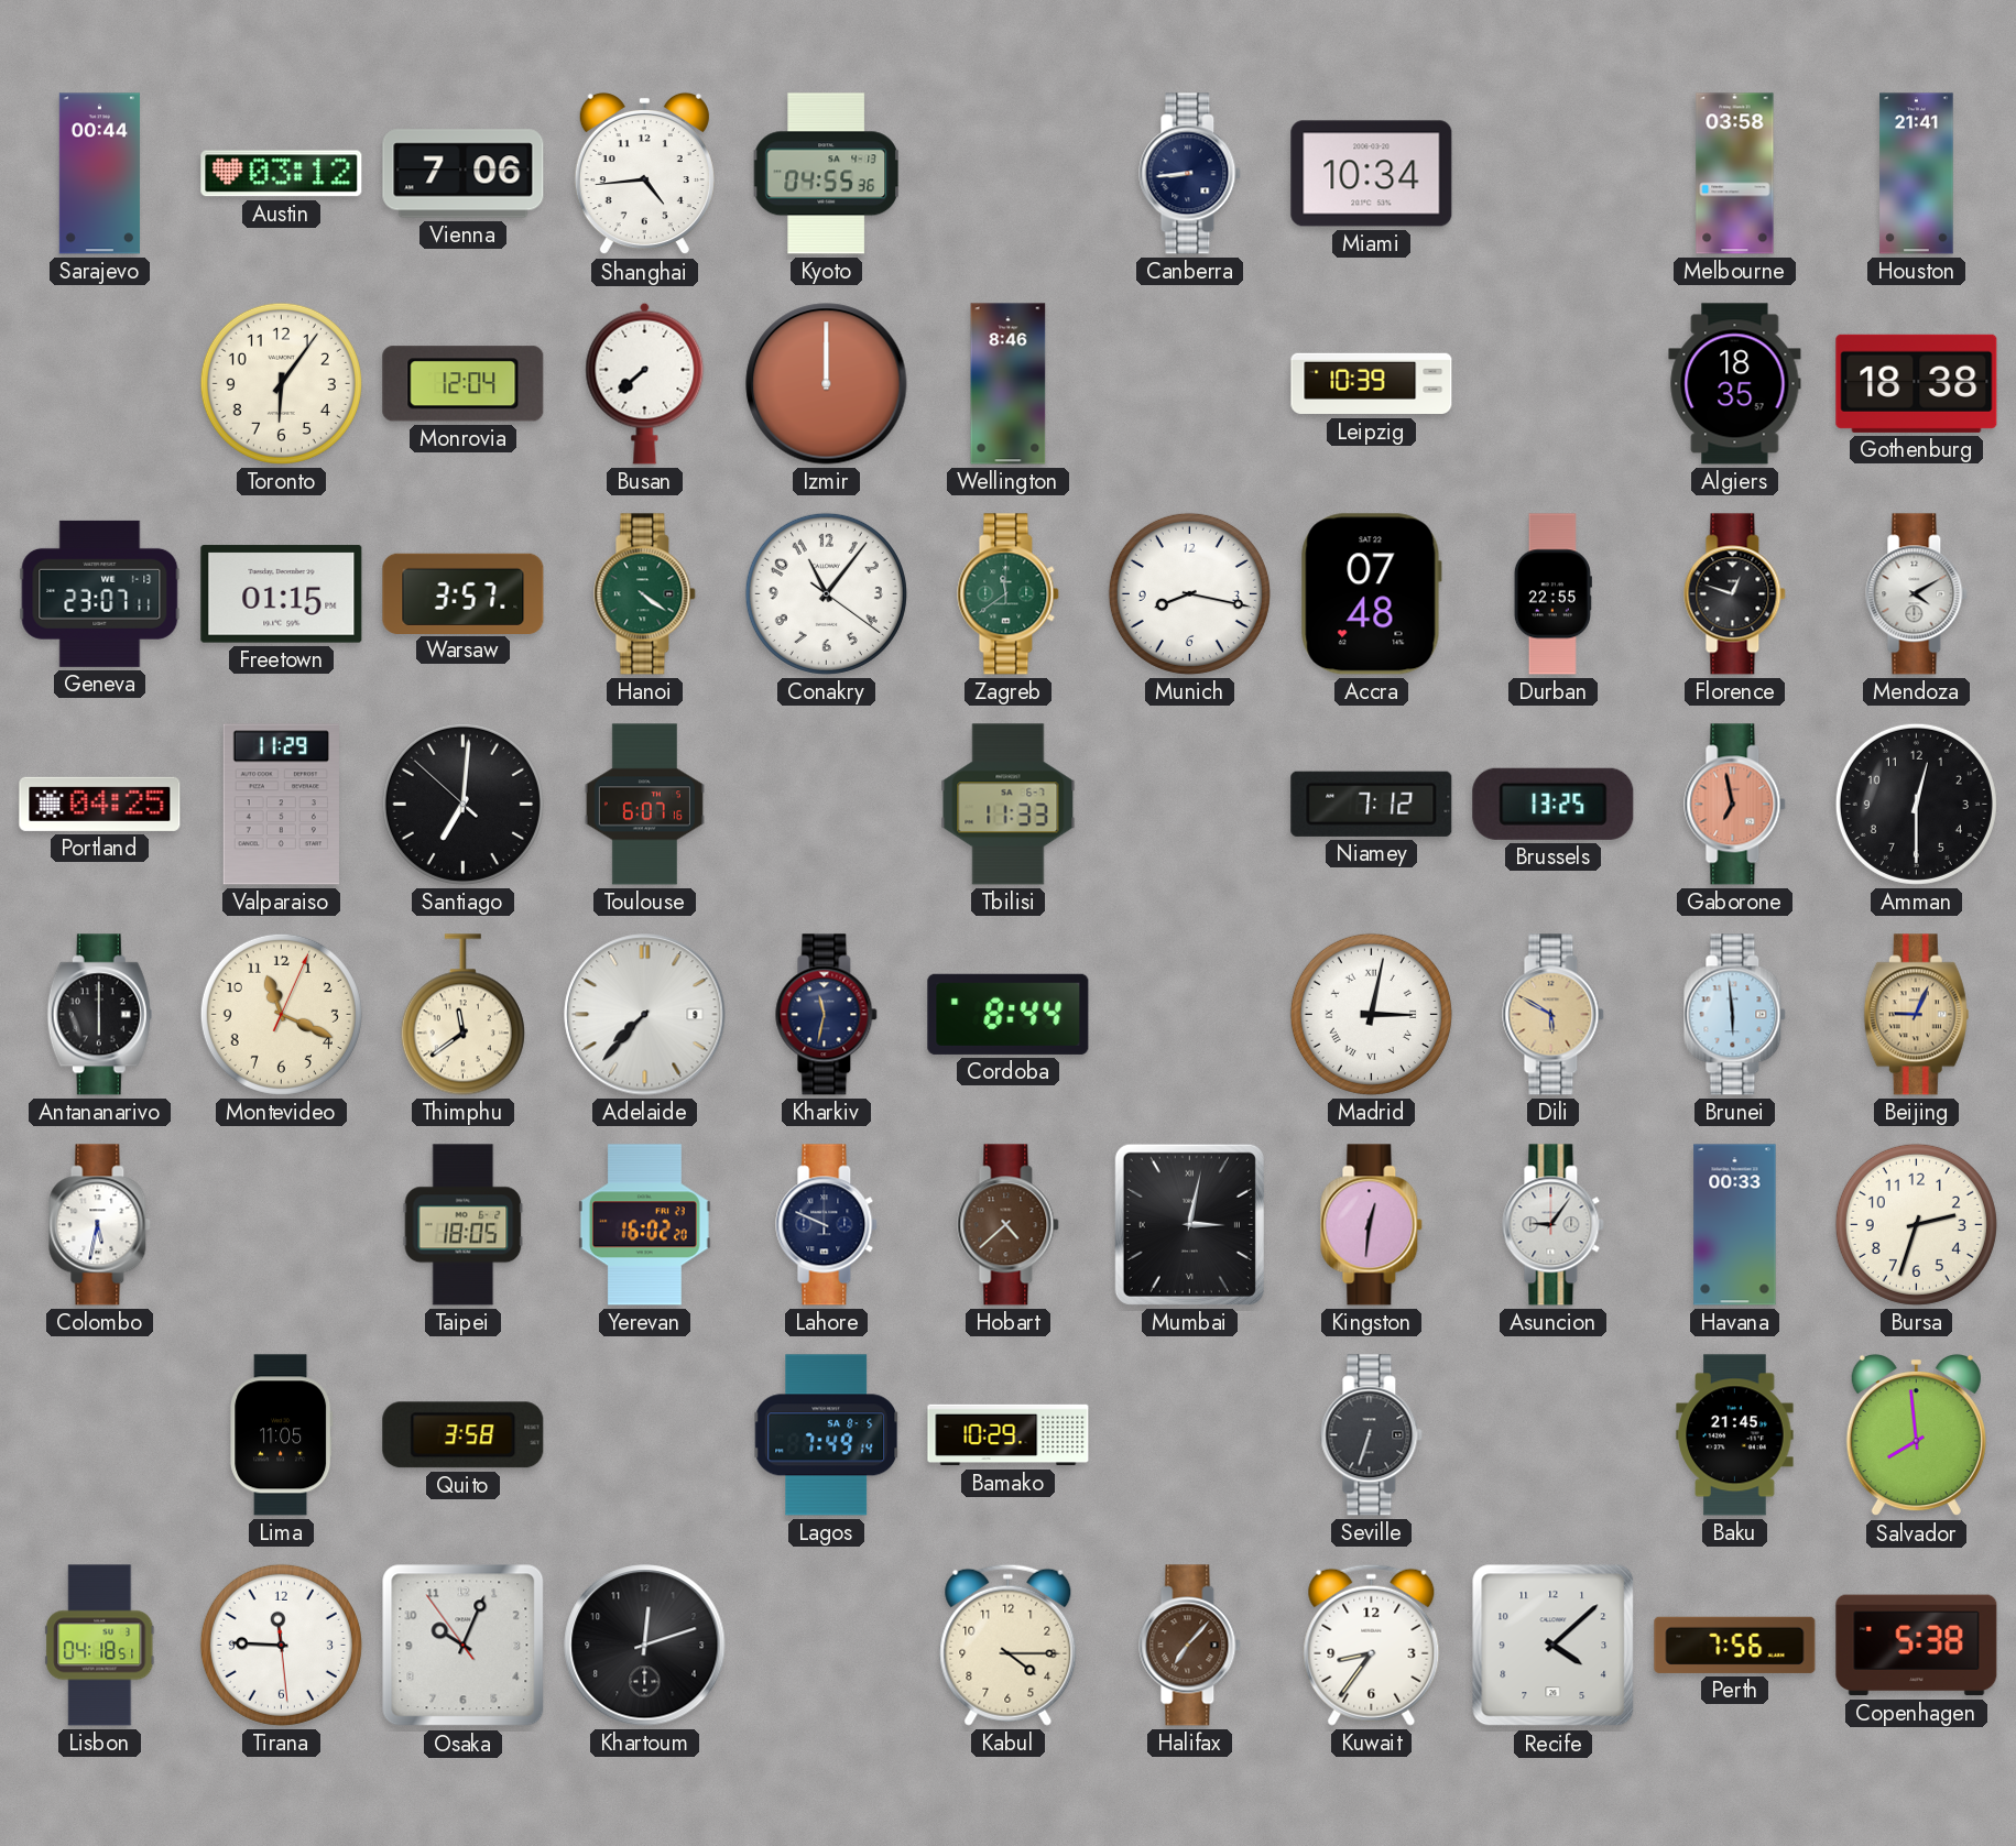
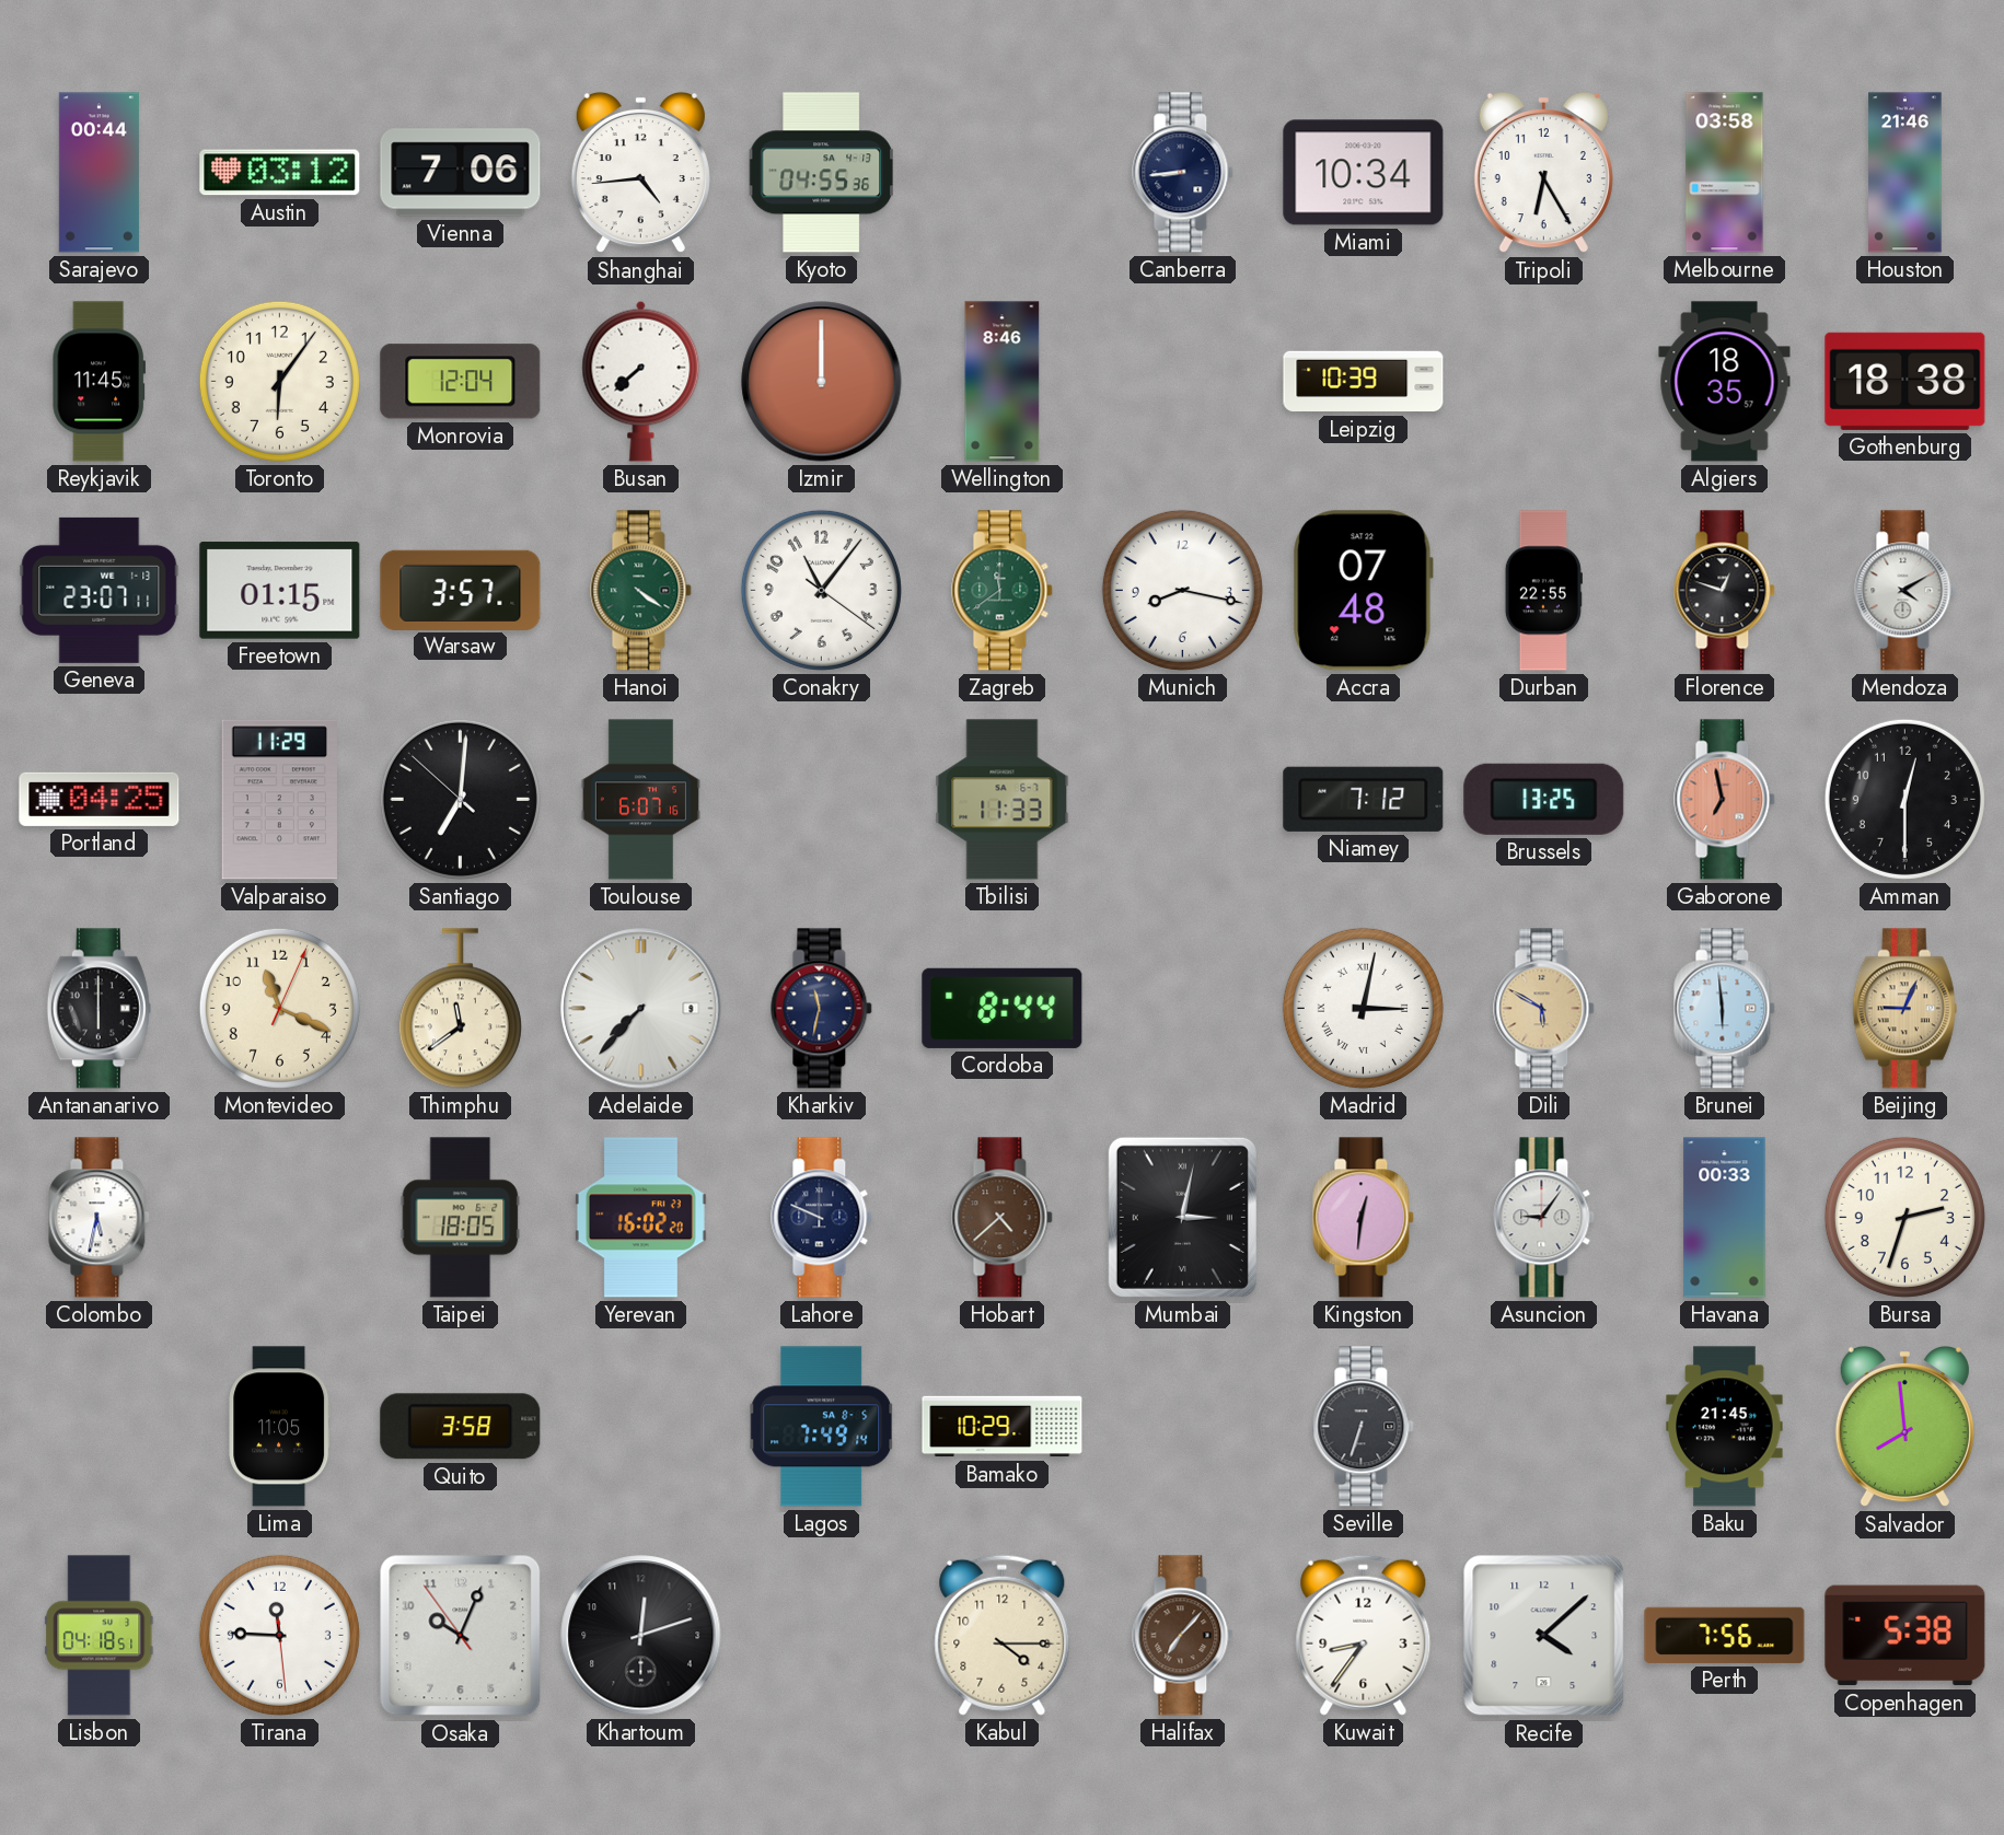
Tripoli: none -> 6:25
Houston: 21:41 -> 21:46
Reykjavik: none -> 11:45
